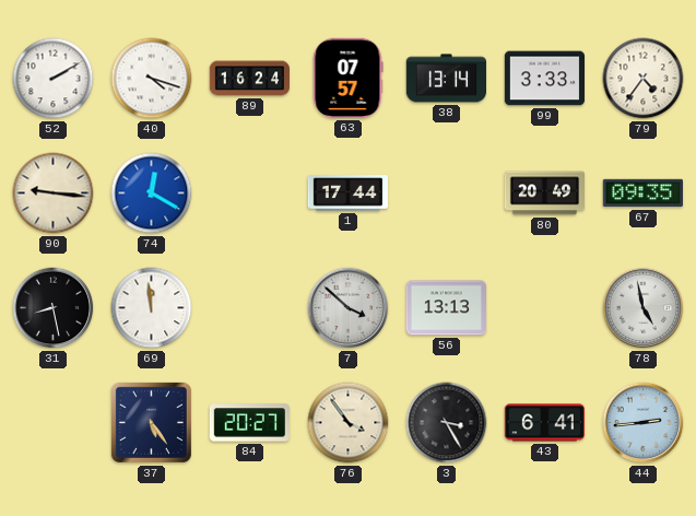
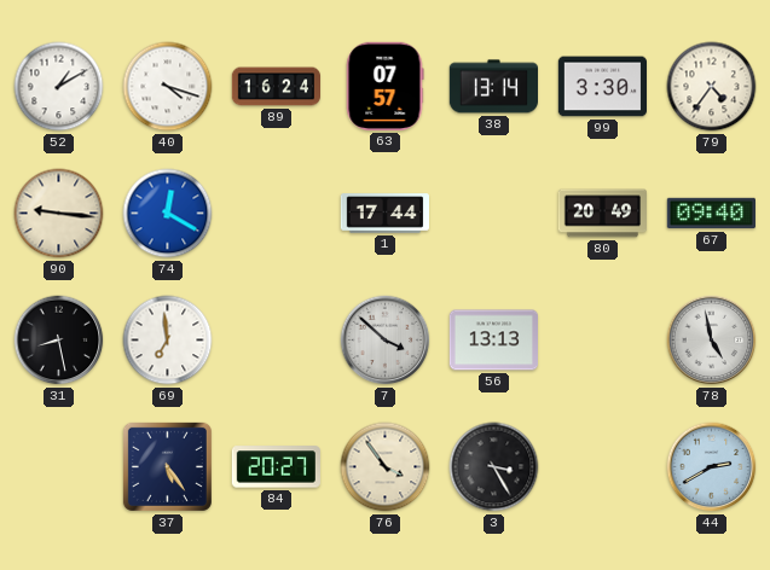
52: 2:10 -> 1:10
99: 3:33 -> 3:30
67: 09:35 -> 09:40
69: 11:59 -> 6:59
43: 6:41 -> none
44: 2:44 -> 2:40
